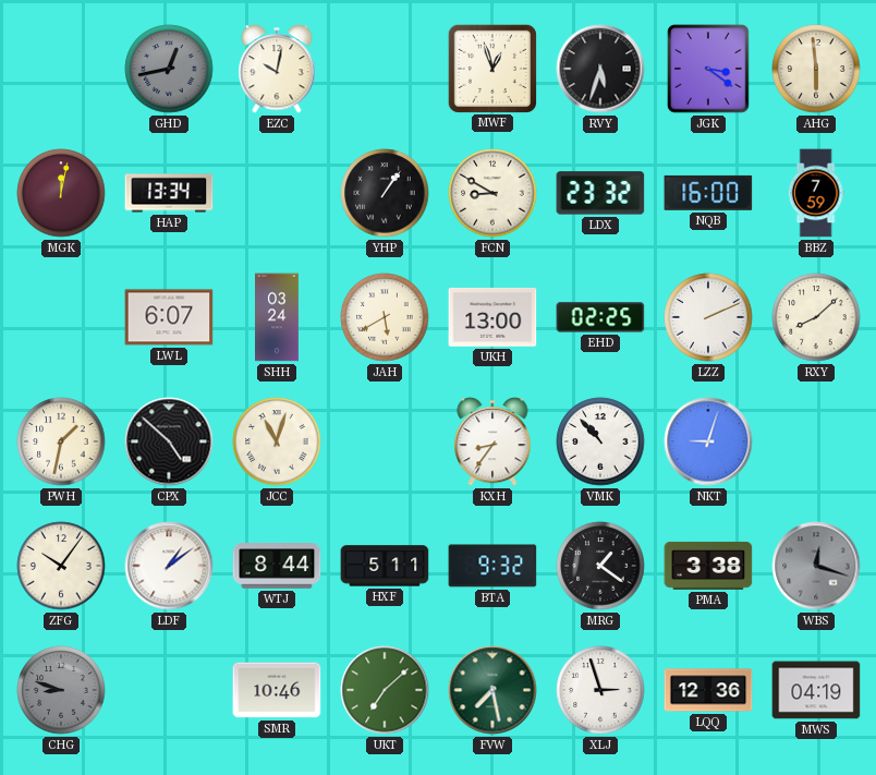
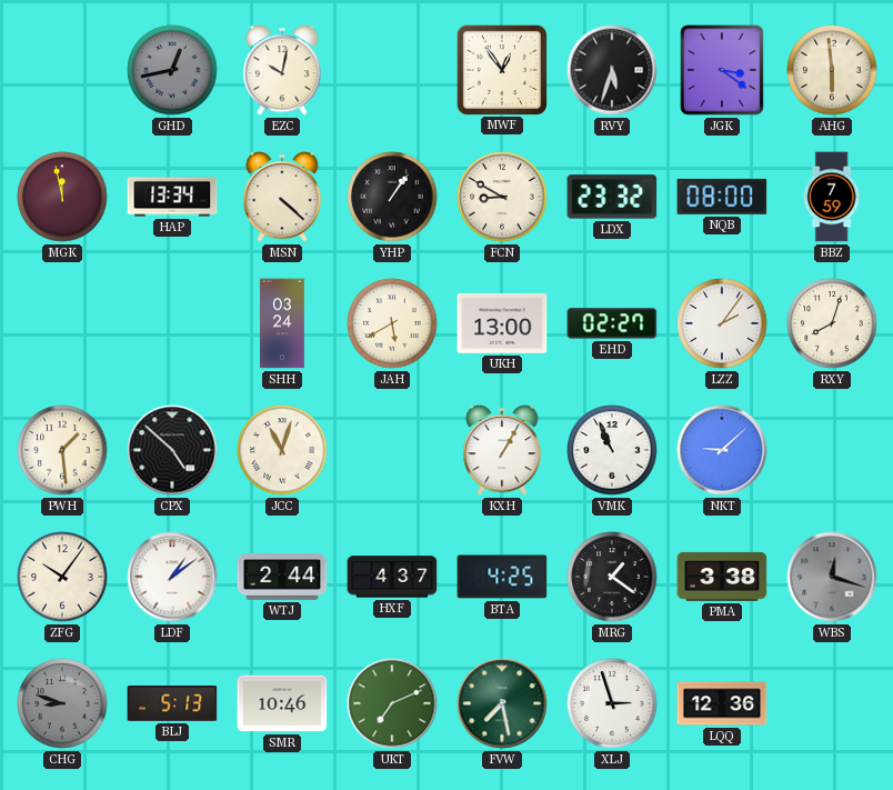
MWF: 12:57 -> 12:54
MGK: 12:02 -> 11:58
MSN: none -> 4:22
NQB: 16:00 -> 08:00
LWL: 6:07 -> none
EHD: 02:25 -> 02:27
LZZ: 2:11 -> 2:06
RXY: 8:08 -> 8:03
PWH: 1:32 -> 1:29
KXH: 8:36 -> 1:05
VMK: 10:53 -> 10:56
NKT: 9:03 -> 9:08
WTJ: 8:44 -> 2:44
HXF: 5:11 -> 4:37
BTA: 9:32 -> 4:25
BLJ: none -> 5:13
UKT: 7:08 -> 7:11
MWS: 04:19 -> none
